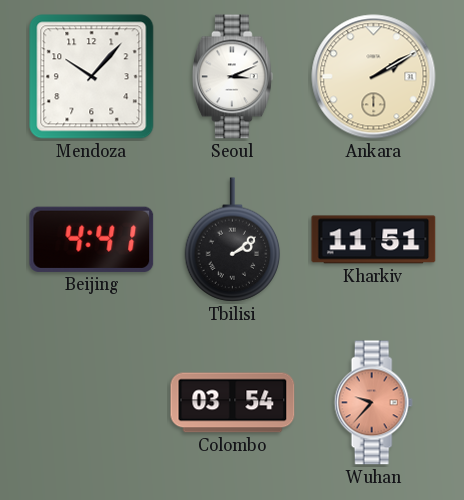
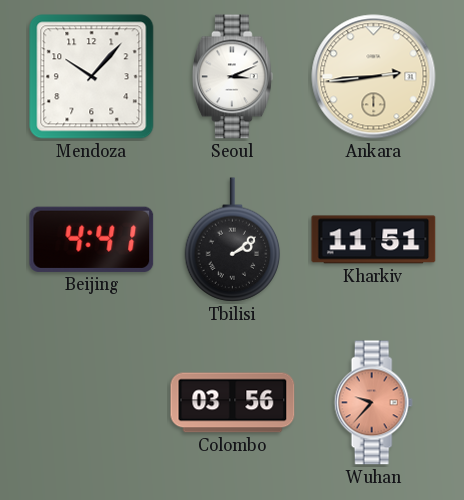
Ankara: 2:10 -> 2:44
Colombo: 03:54 -> 03:56
